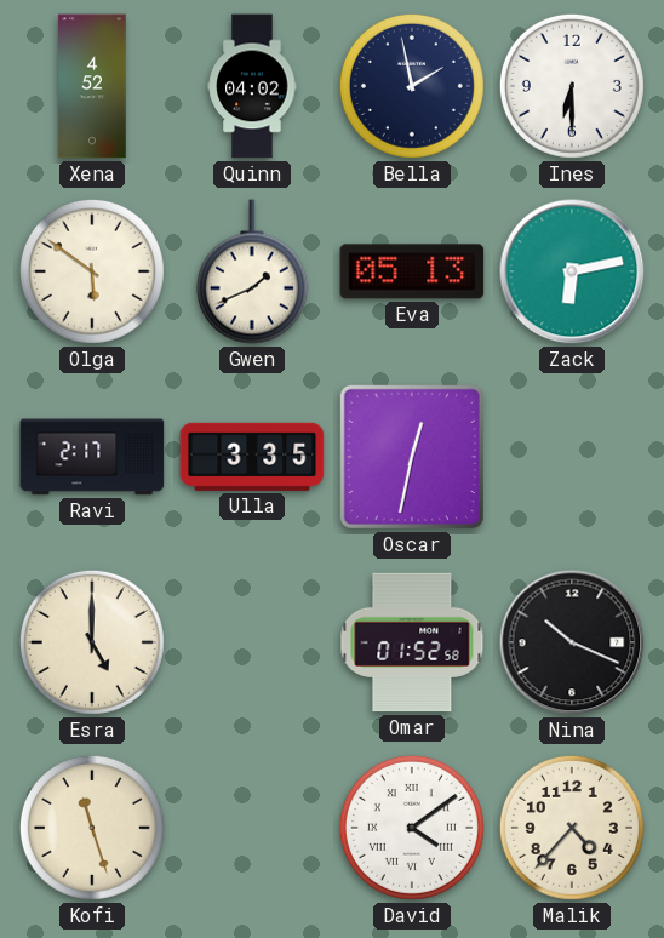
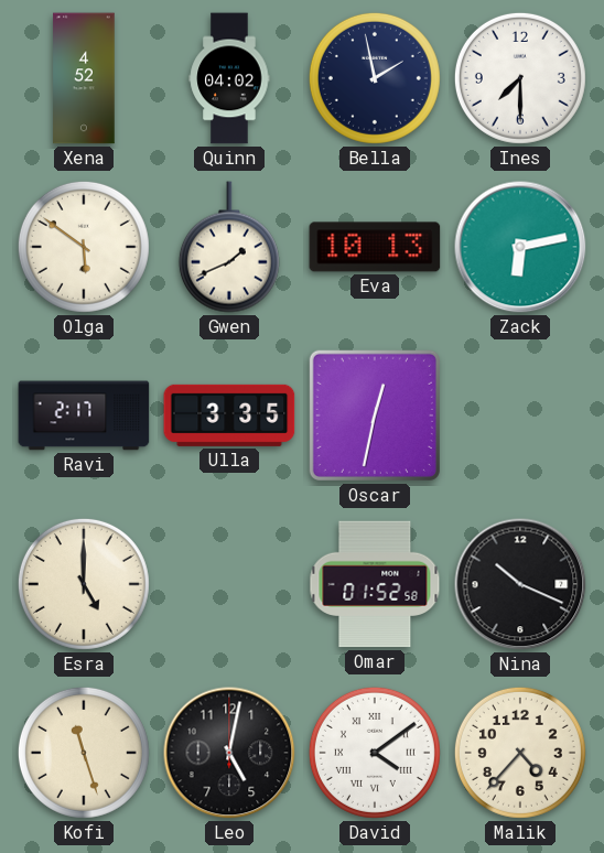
Ines: 6:30 -> 7:30
Eva: 05:13 -> 10:13
Leo: none -> 5:02
